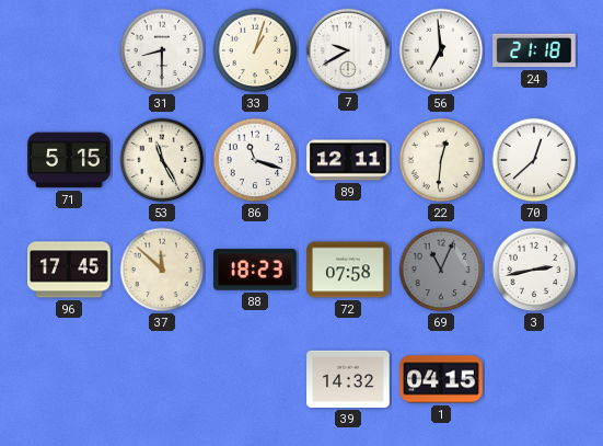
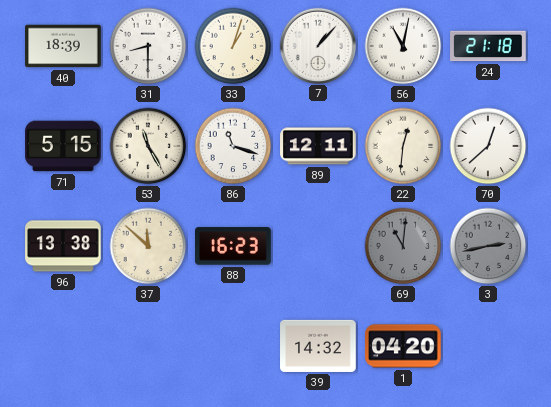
40: none -> 18:39
7: 9:40 -> 1:07
56: 6:59 -> 11:02
96: 17:45 -> 13:38
88: 18:23 -> 16:23
72: 07:58 -> none
69: 11:04 -> 11:01
3 dial: white -> grey
1: 04:15 -> 04:20
